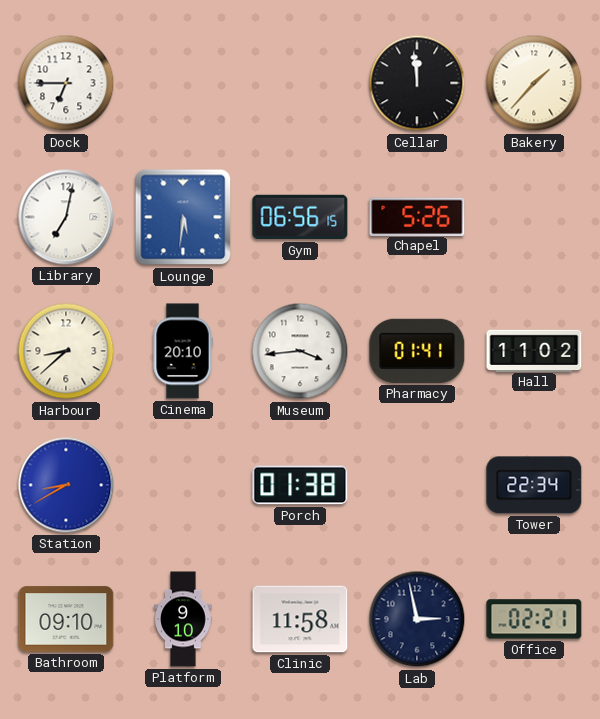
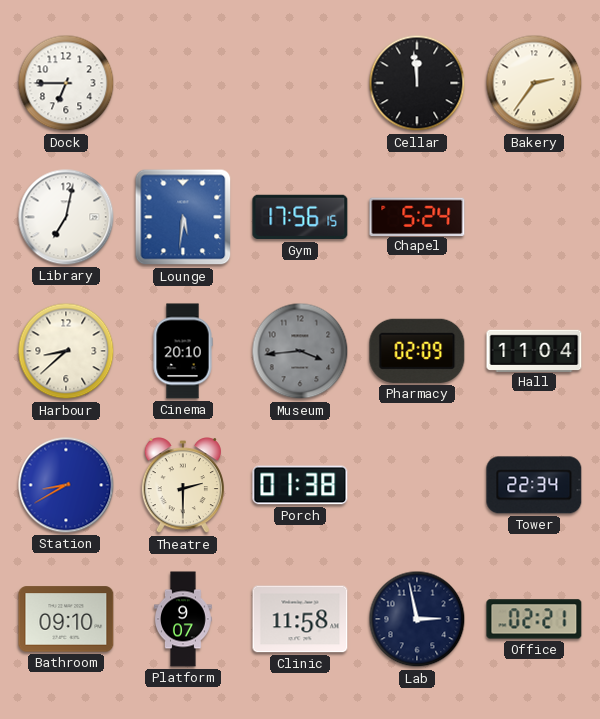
Bakery: 1:37 -> 2:36
Gym: 06:56 -> 17:56
Chapel: 5:26 -> 5:24
Museum dial: white -> grey
Pharmacy: 01:41 -> 02:09
Hall: 11:02 -> 11:04
Theatre: none -> 2:30
Platform: 9:10 -> 9:07
